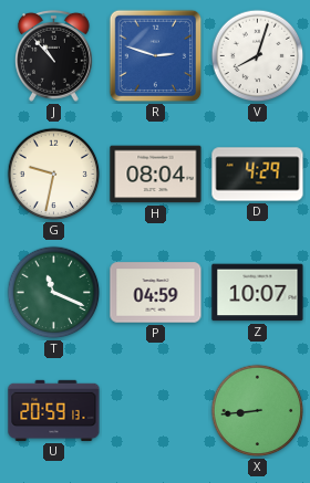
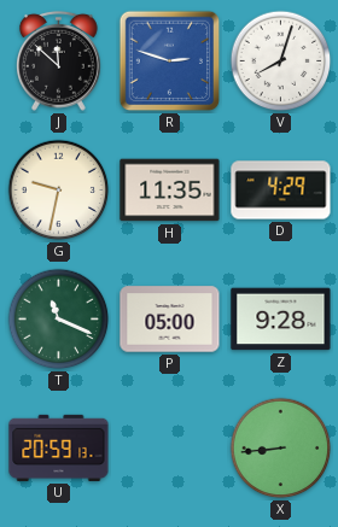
J: 10:53 -> 11:52
H: 08:04 -> 11:35
P: 04:59 -> 05:00
Z: 10:07 -> 9:28
